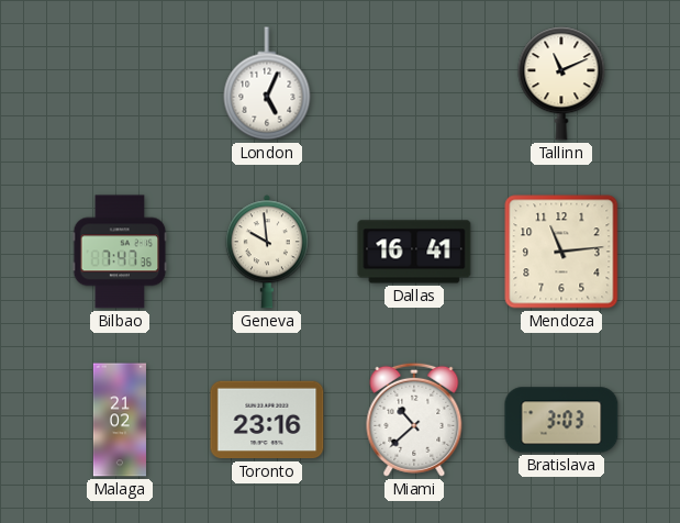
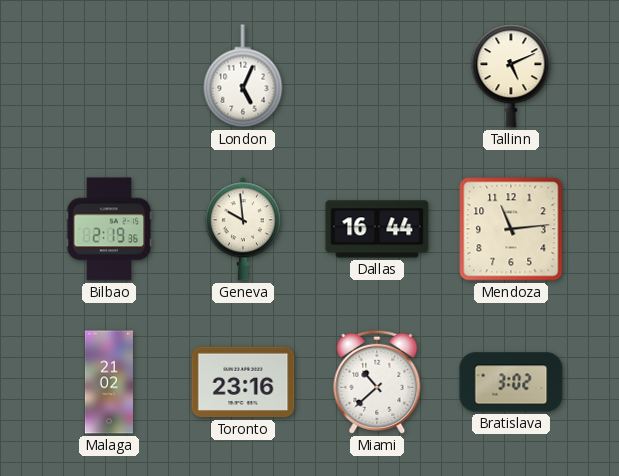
Tallinn: 11:11 -> 5:11
Bilbao: 7:47 -> 2:19
Dallas: 16:41 -> 16:44
Bratislava: 3:03 -> 3:02
